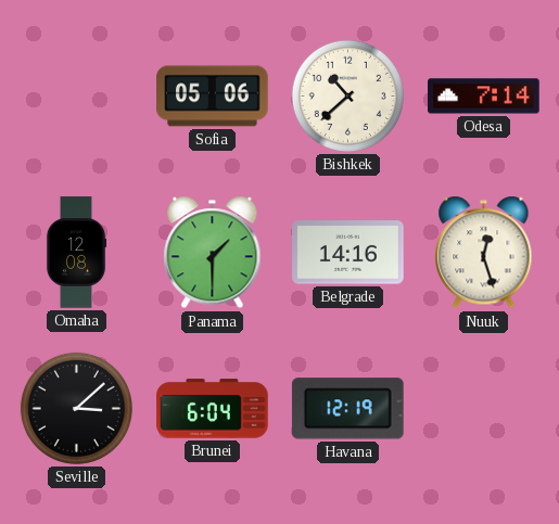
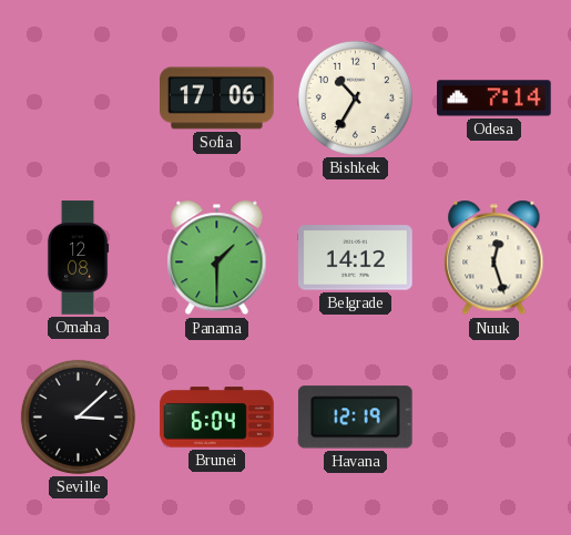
Sofia: 05:06 -> 17:06
Bishkek: 10:38 -> 10:35
Belgrade: 14:16 -> 14:12
